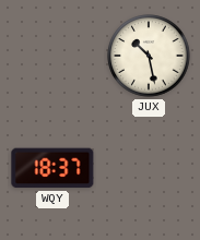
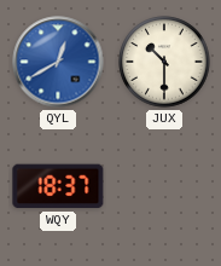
QYL: none -> 12:40
JUX: 10:28 -> 10:30
